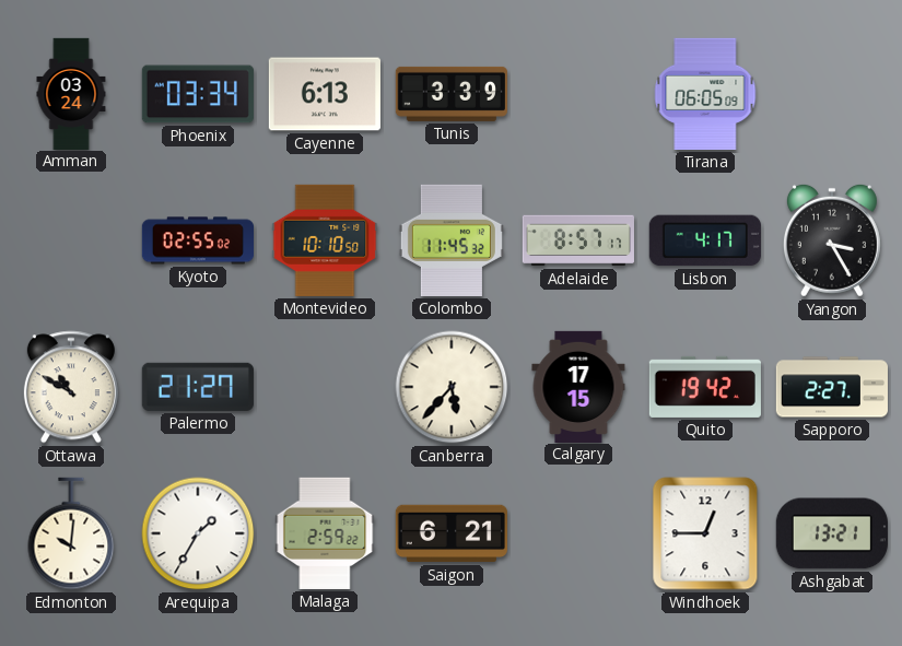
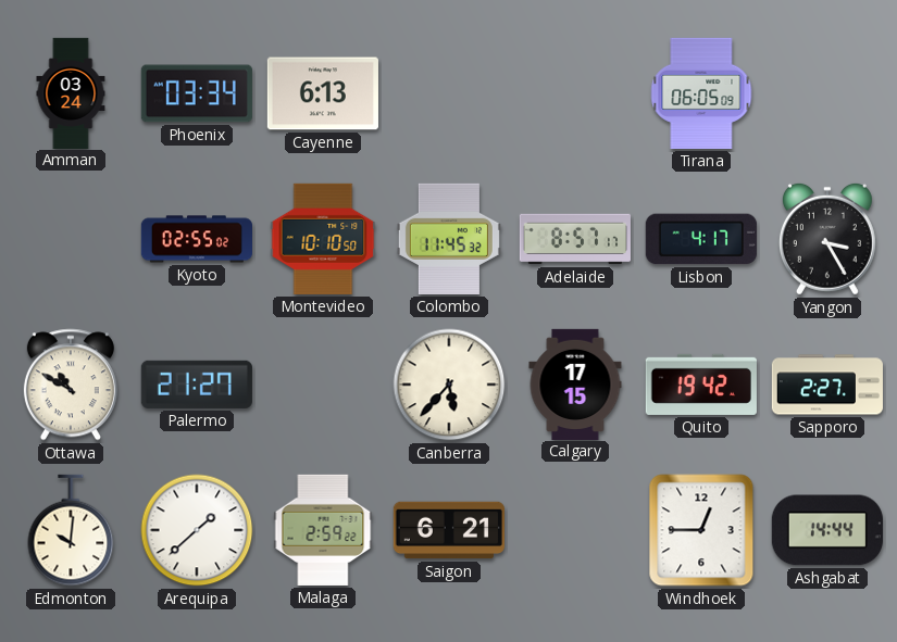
Tunis: 3:39 -> none
Arequipa: 1:35 -> 1:38
Ashgabat: 13:21 -> 14:44
